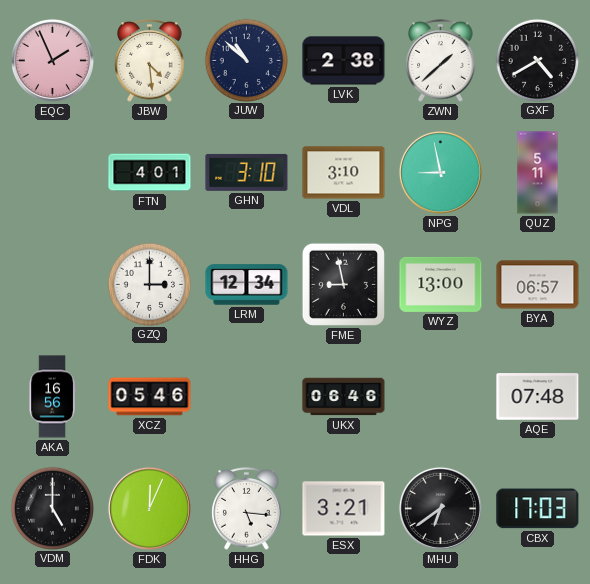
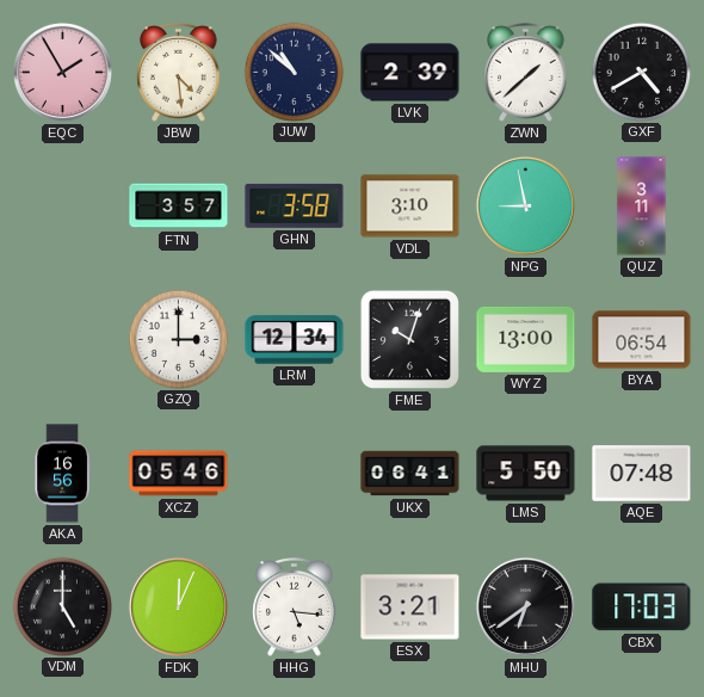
EQC: 1:56 -> 1:55
LVK: 2:38 -> 2:39
FTN: 4:01 -> 3:57
GHN: 3:10 -> 3:58
QUZ: 5:11 -> 3:11
FME: 8:58 -> 10:03
BYA: 06:57 -> 06:54
UKX: 06:46 -> 06:41
LMS: none -> 5:50
